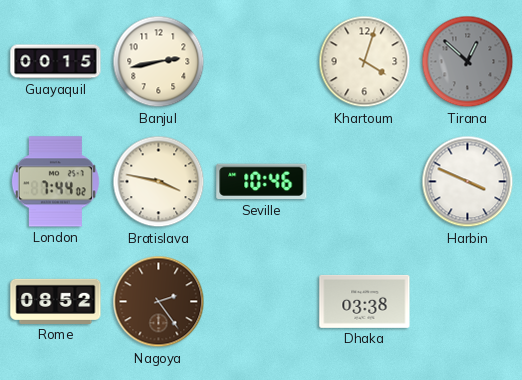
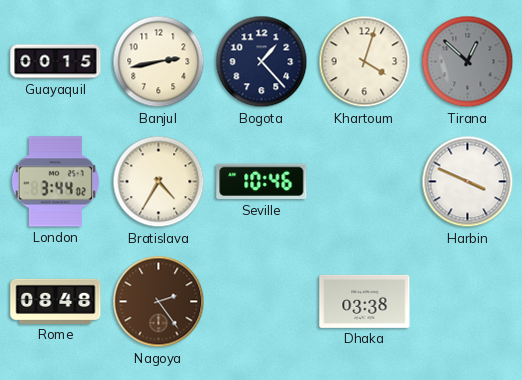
Bogota: none -> 1:23
London: 7:44 -> 3:44
Bratislava: 3:47 -> 4:35
Rome: 08:52 -> 08:48
